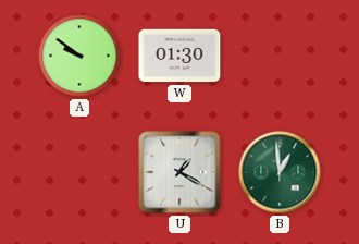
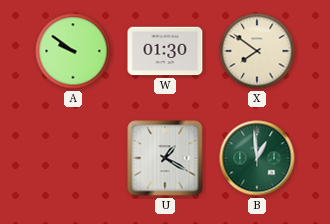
X: none -> 7:51
